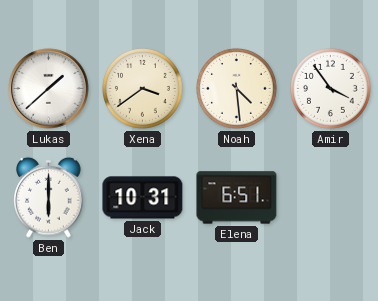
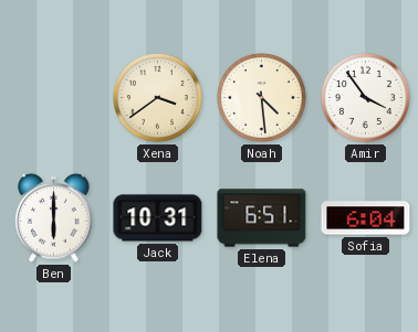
Lukas: 1:38 -> none
Sofia: none -> 6:04
